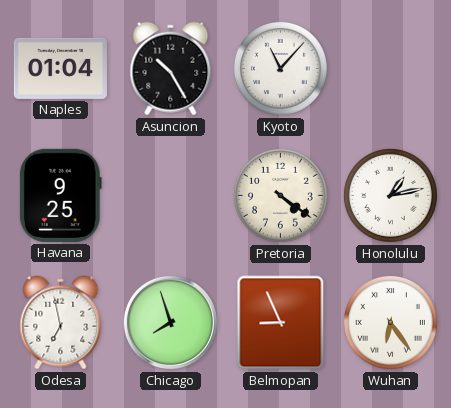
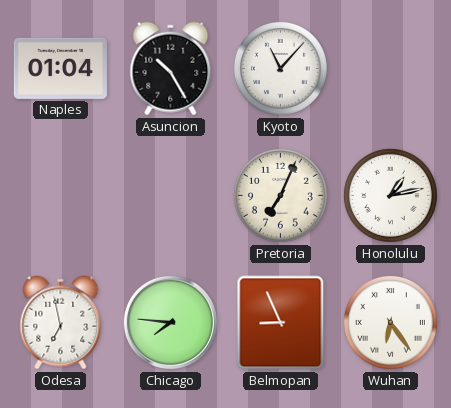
Havana: 9:25 -> none
Pretoria: 4:21 -> 7:04
Chicago: 7:57 -> 7:46
